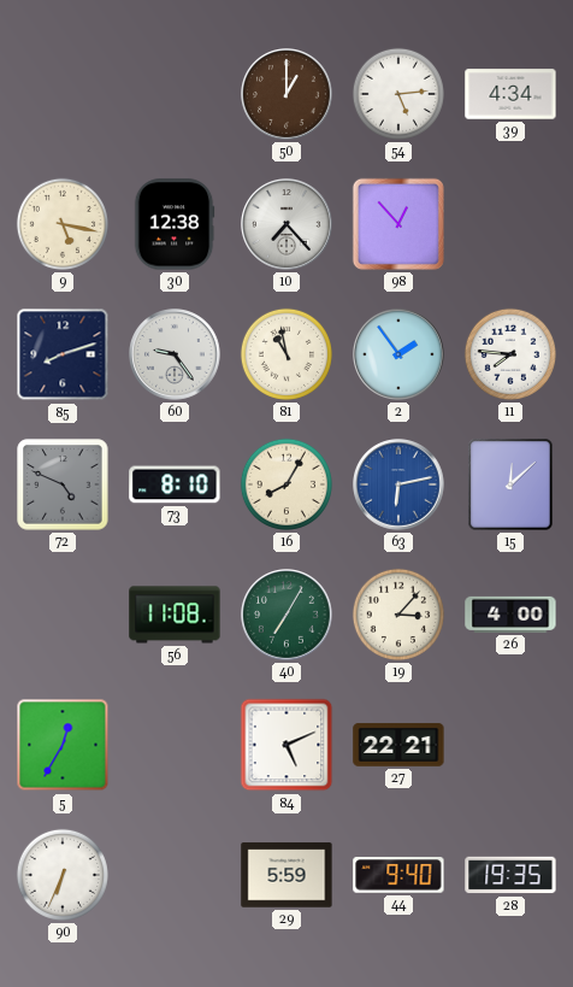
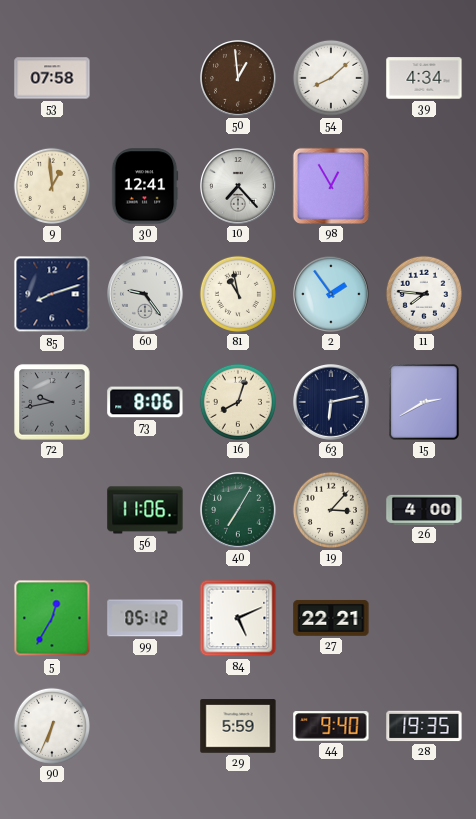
53: none -> 07:58
50: 1:00 -> 12:59
54: 5:14 -> 8:08
9: 5:17 -> 12:59
30: 12:38 -> 12:41
98: 12:53 -> 12:55
72: 4:49 -> 9:43
73: 8:10 -> 8:06
16: 8:05 -> 8:03
63 dial: blue -> navy
15: 12:08 -> 2:40
56: 11:08 -> 11:06
99: none -> 05:12
